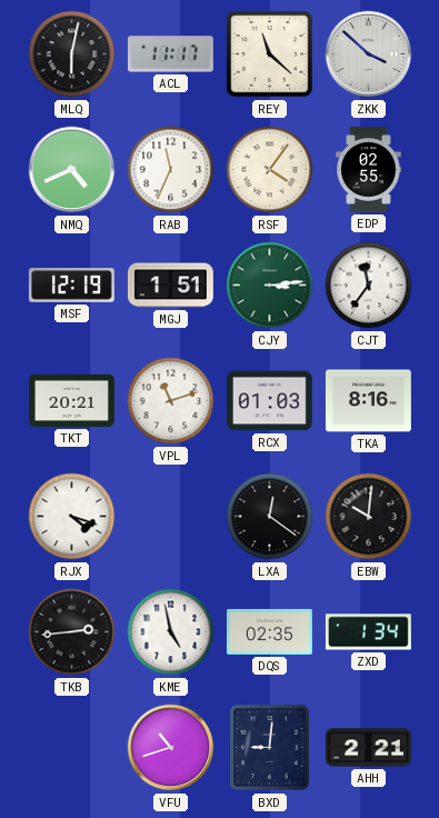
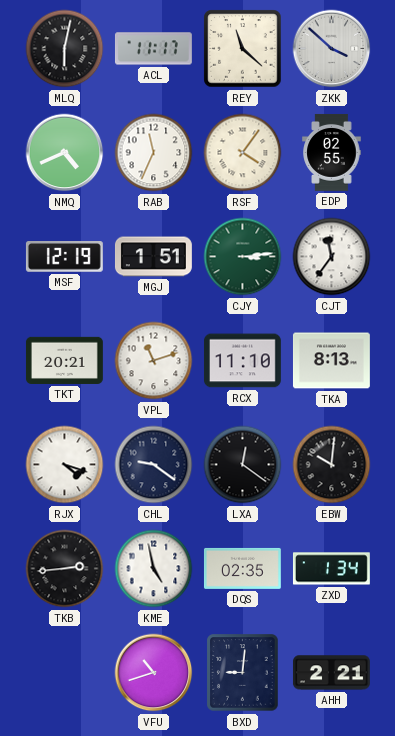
RCX: 01:03 -> 11:10
TKA: 8:16 -> 8:13
CHL: none -> 9:21
